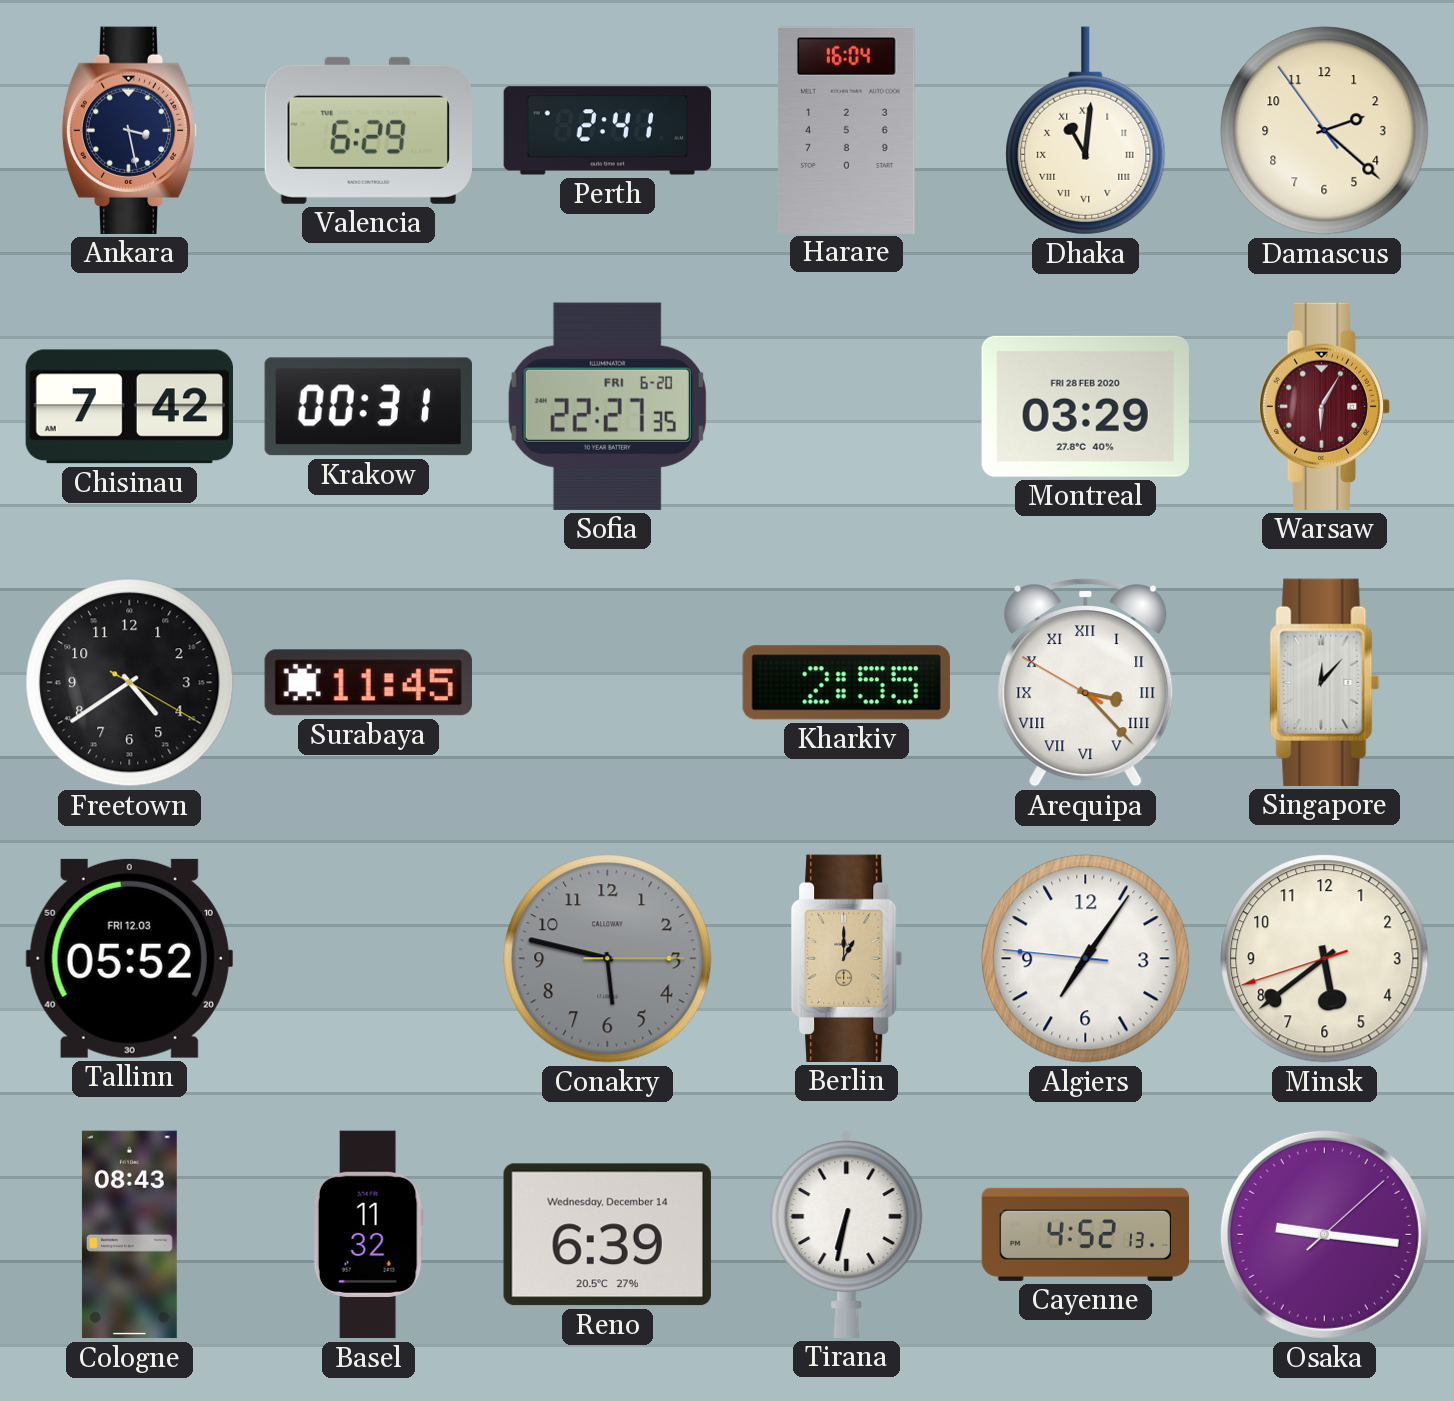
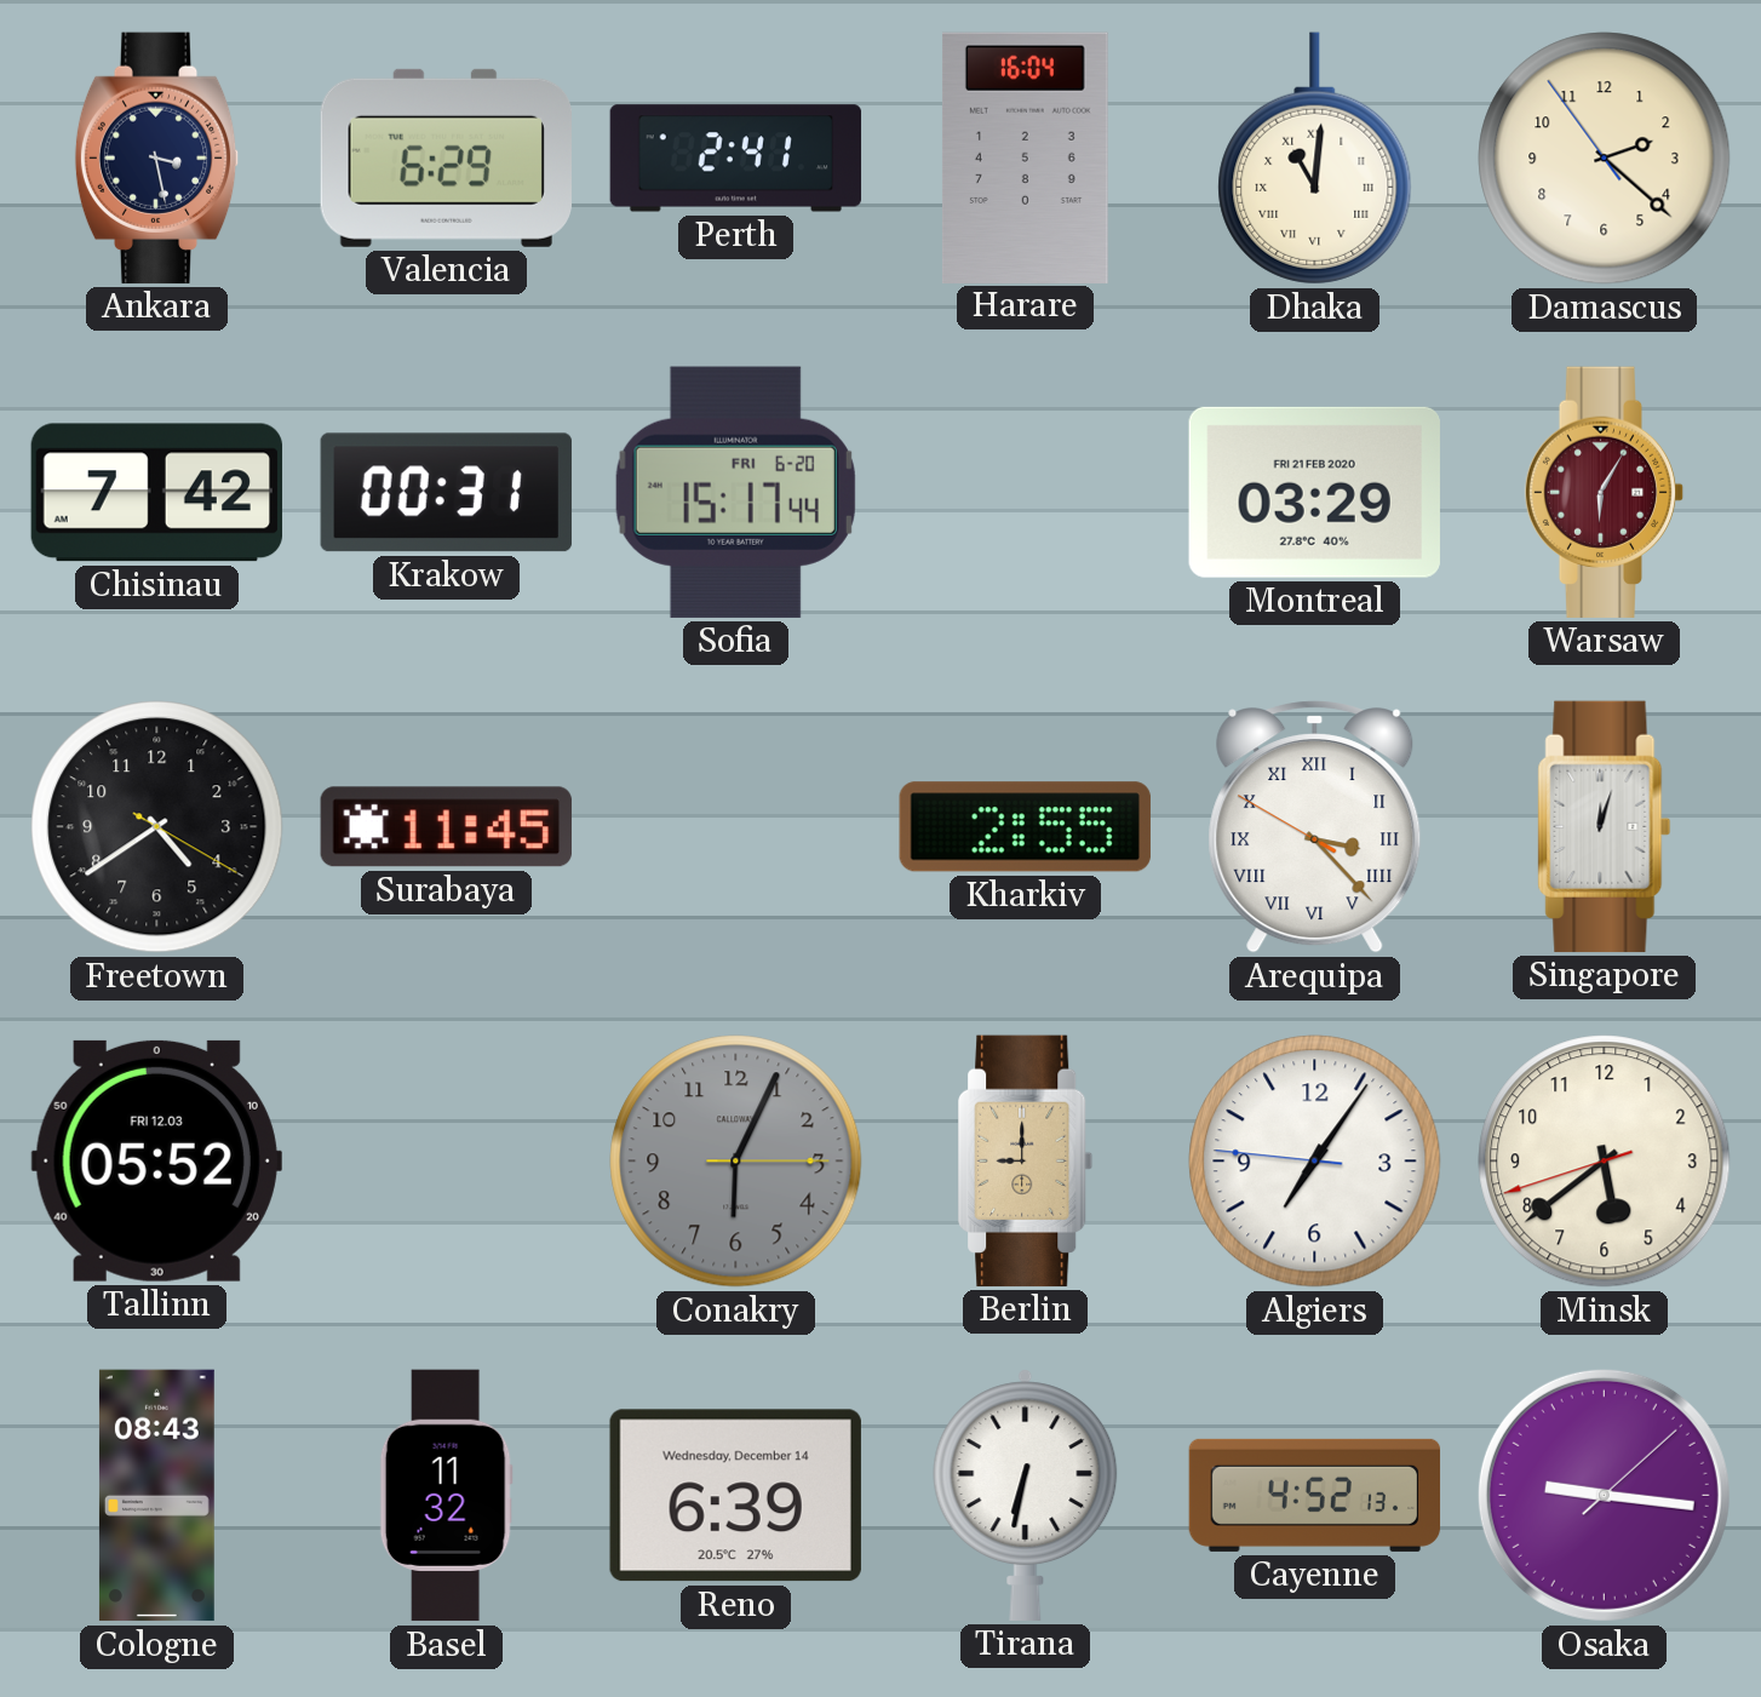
Sofia: 22:27 -> 15:17
Montreal date: FRI 28 FEB 2020 -> FRI 21 FEB 2020
Singapore: 12:07 -> 12:03
Conakry: 5:47 -> 6:04
Berlin: 1:00 -> 9:00
